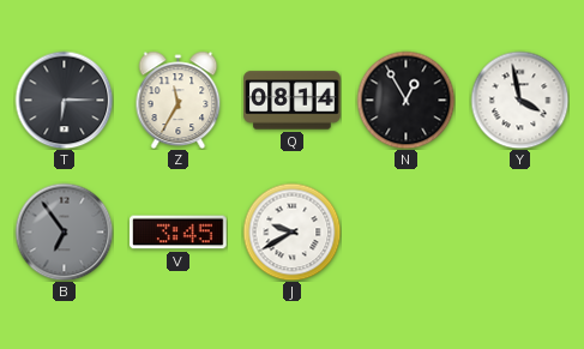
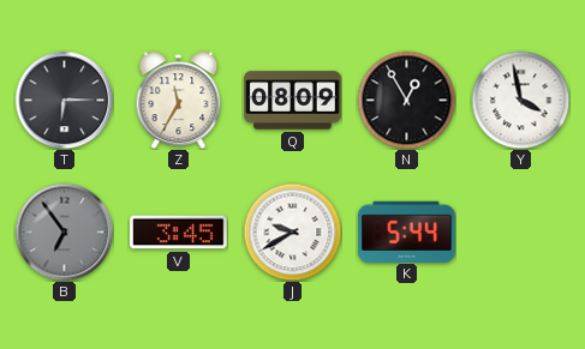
Q: 08:14 -> 08:09
K: none -> 5:44
